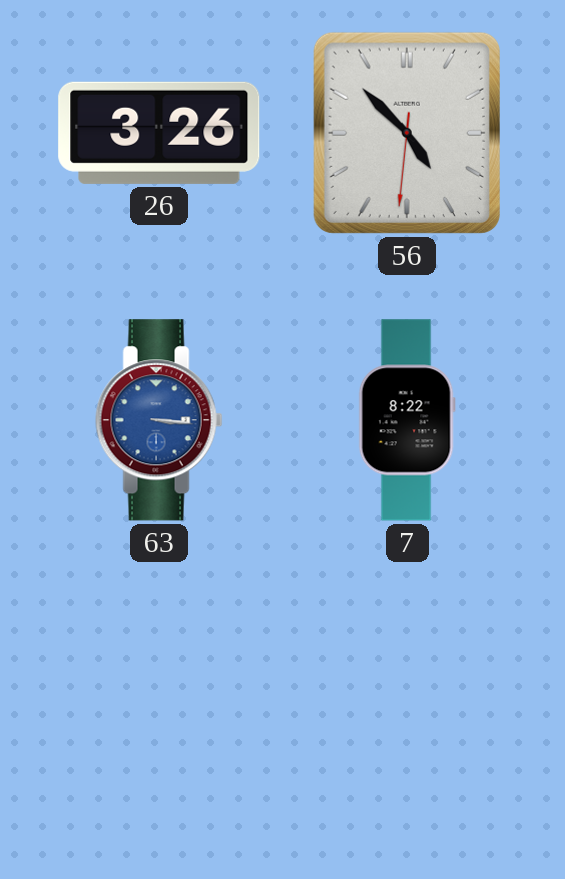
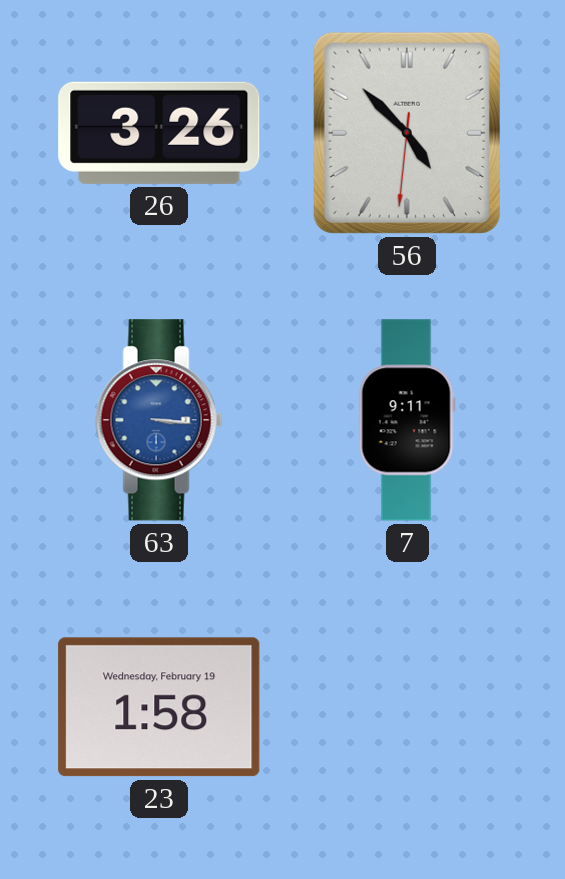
7: 8:22 -> 9:11
23: none -> 1:58
